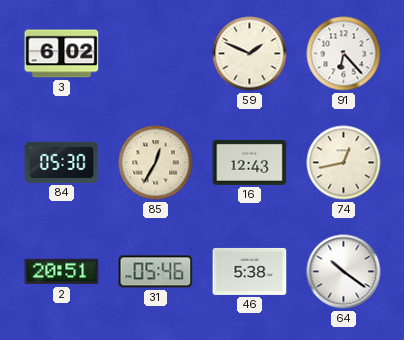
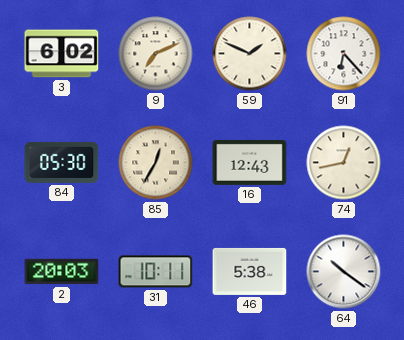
9: none -> 7:11
2: 20:51 -> 20:03
31: 05:46 -> 10:11
